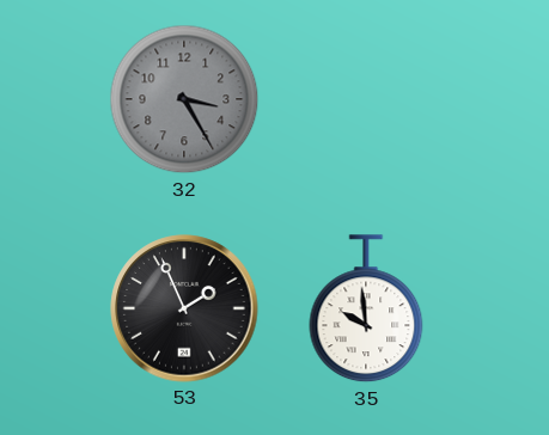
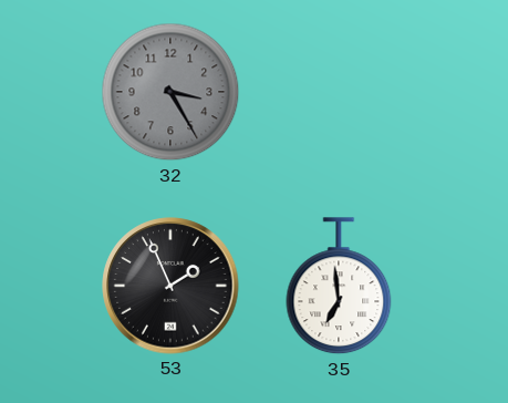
35: 9:59 -> 6:59
